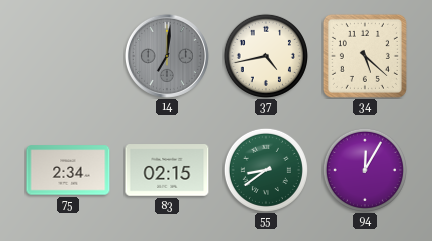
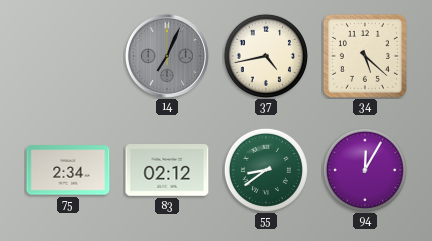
14: 7:01 -> 7:04
83: 02:15 -> 02:12
